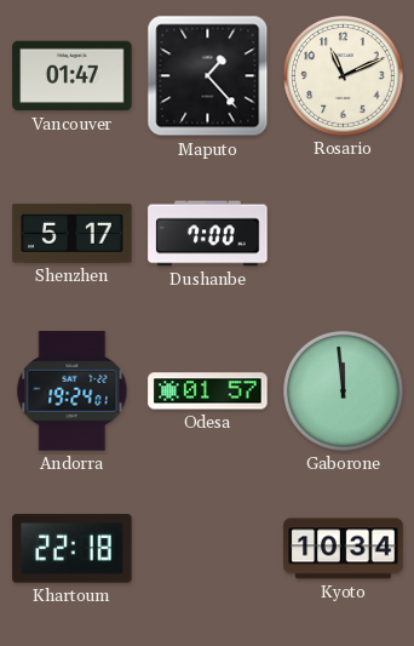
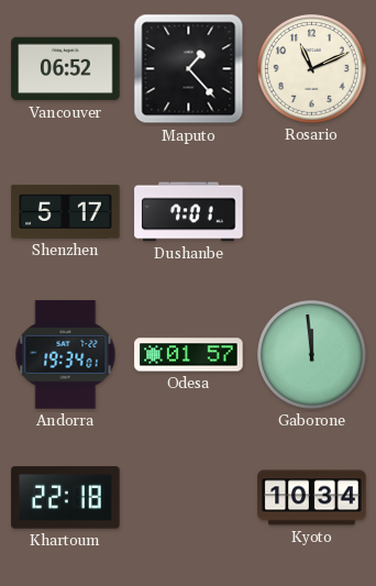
Vancouver: 01:47 -> 06:52
Dushanbe: 7:00 -> 7:01
Andorra: 19:24 -> 19:34
